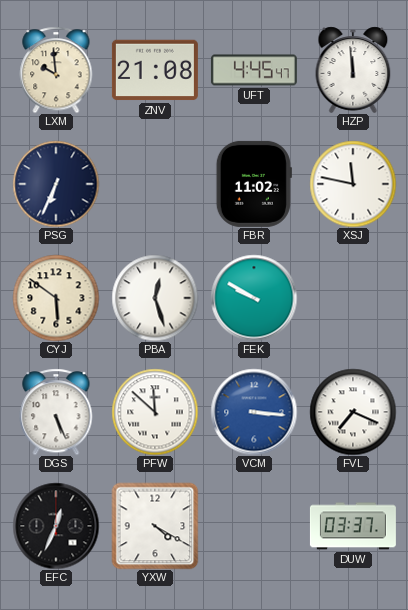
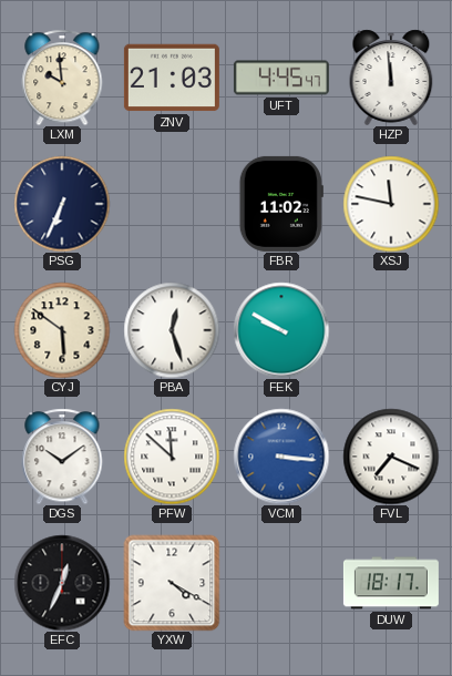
ZNV: 21:08 -> 21:03
DGS: 5:26 -> 10:09
DUW: 03:37 -> 18:17
